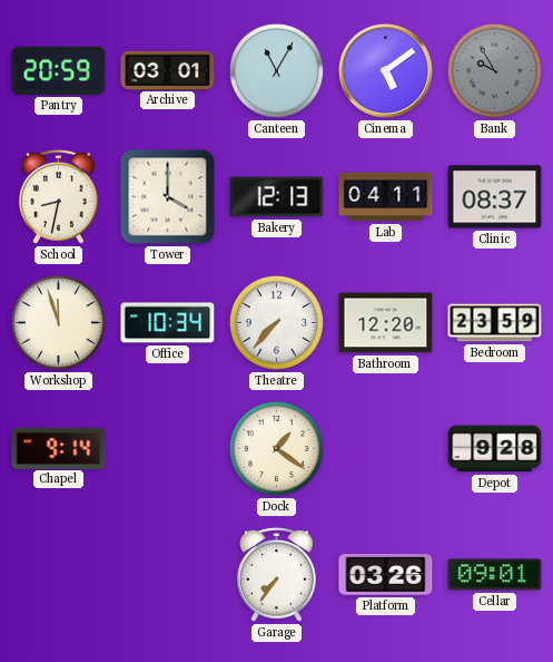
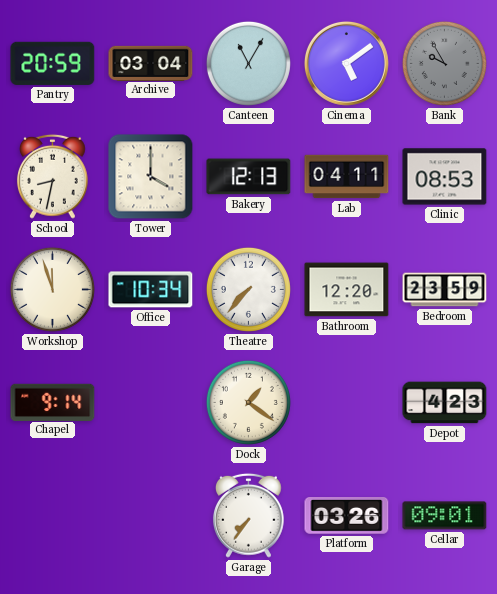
Archive: 03:01 -> 03:04
Clinic: 08:37 -> 08:53
Depot: 9:28 -> 4:23
